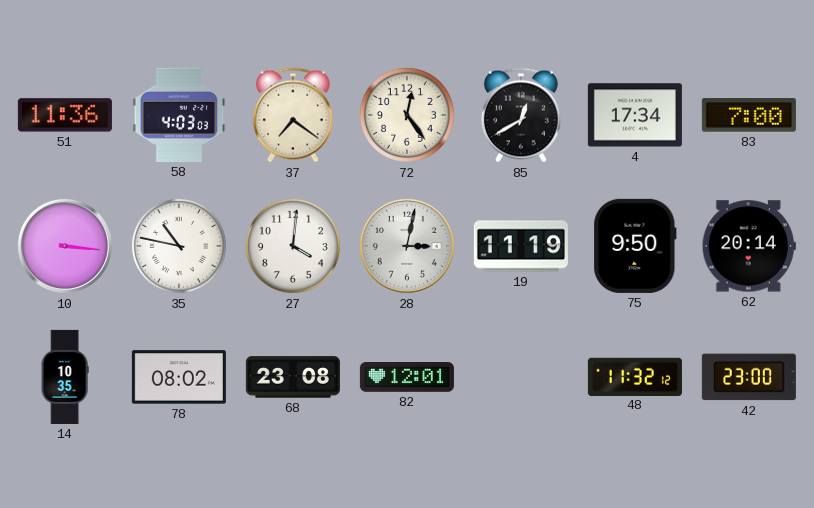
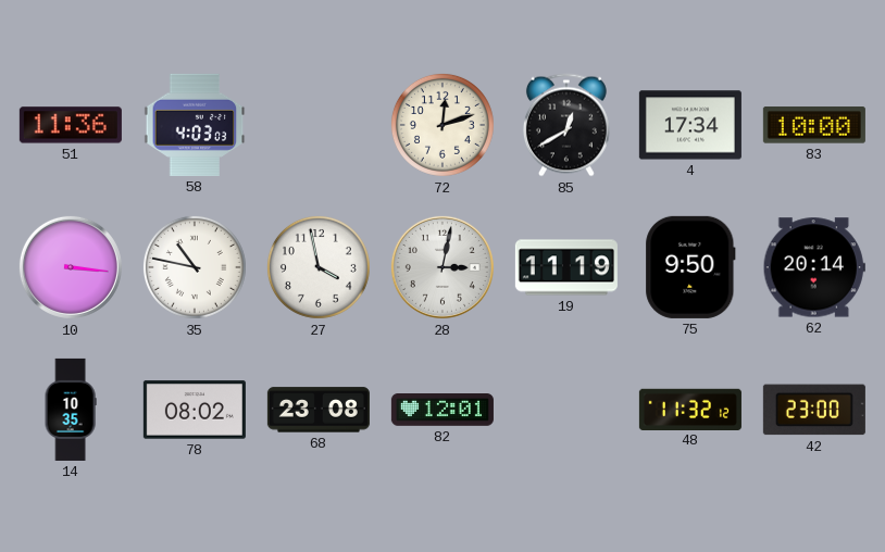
37: 7:21 -> none
72: 12:24 -> 12:12
83: 7:00 -> 10:00
27: 4:01 -> 3:58
